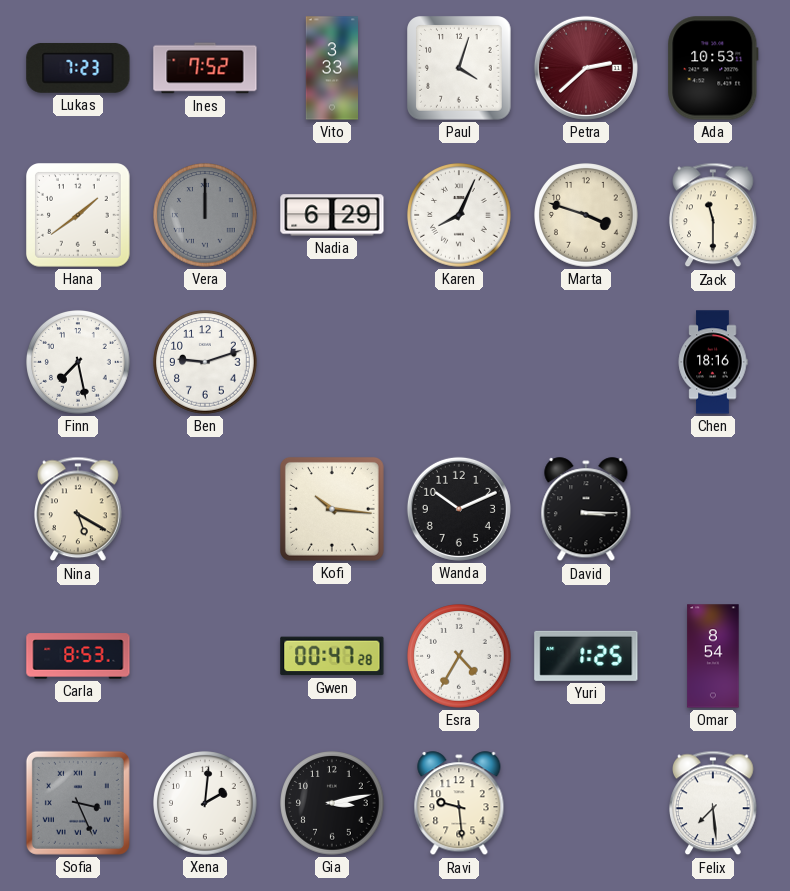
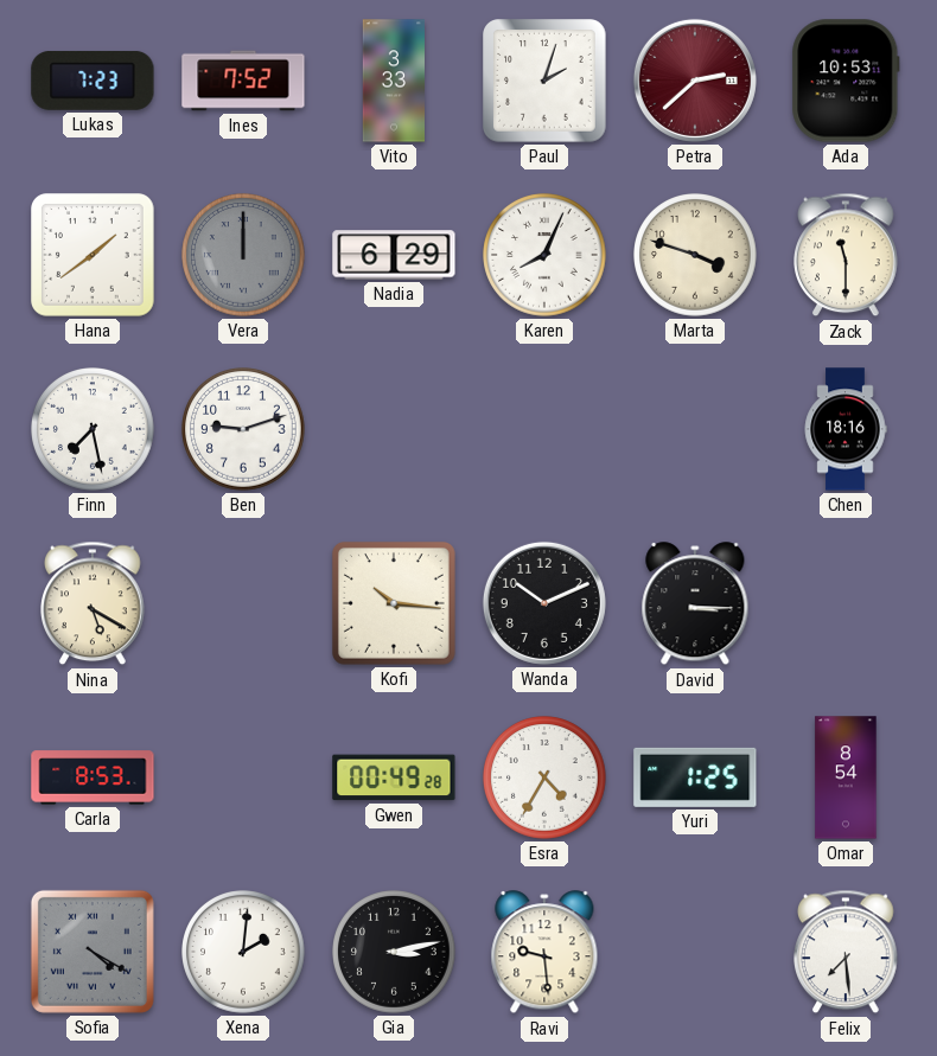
Paul: 4:03 -> 2:03
Gwen: 00:47 -> 00:49
Sofia: 3:26 -> 4:20
